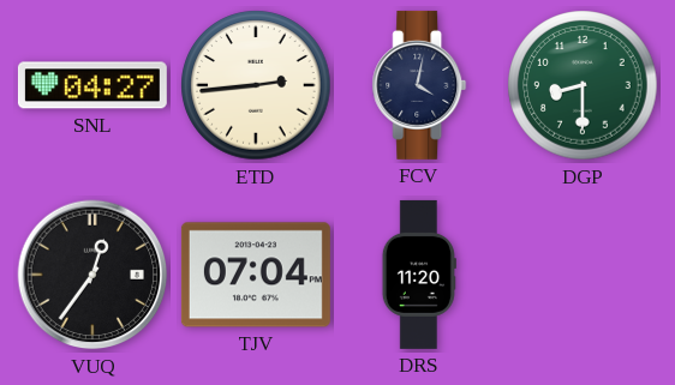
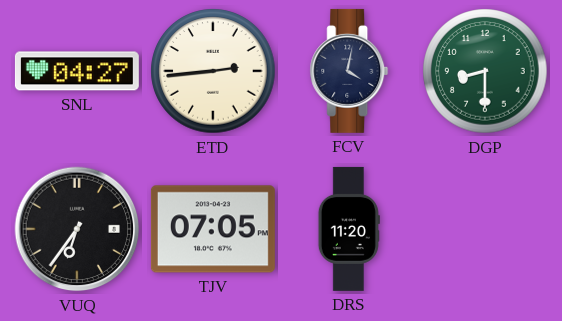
VUQ: 12:36 -> 6:36
TJV: 07:04 -> 07:05
